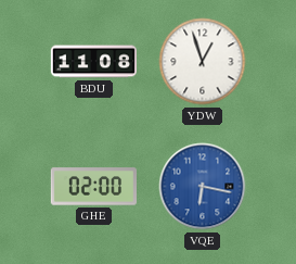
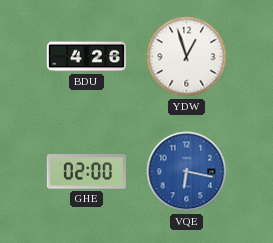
BDU: 11:08 -> 4:26
